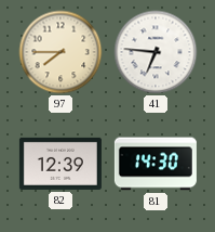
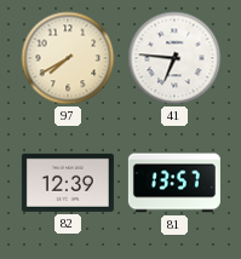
97: 7:45 -> 7:40
81: 14:30 -> 13:57
